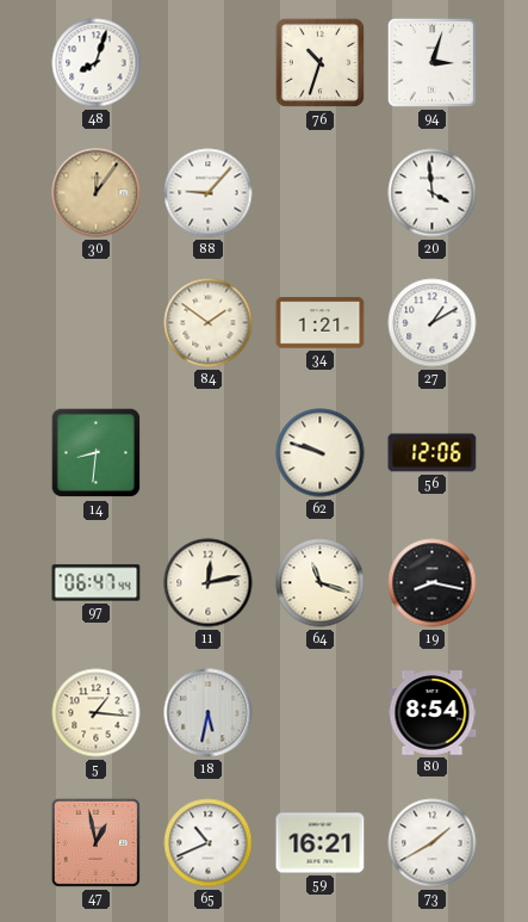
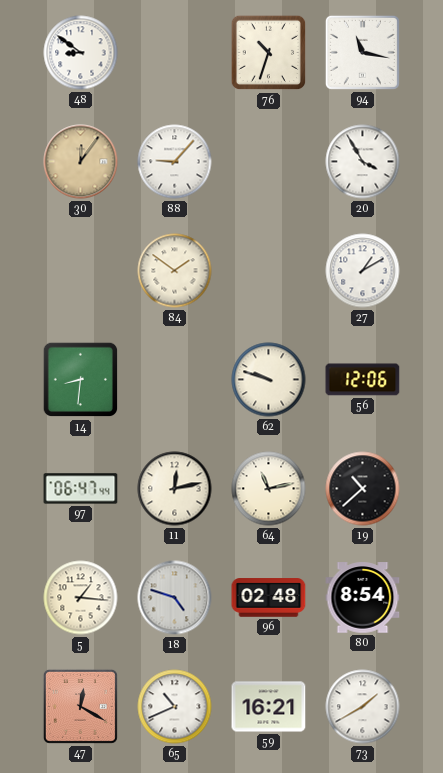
48: 8:03 -> 8:51
94: 3:03 -> 11:17
20: 3:59 -> 3:55
34: 1:21 -> none
64: 11:18 -> 11:13
19: 8:17 -> 10:38
18: 5:32 -> 4:48
96: none -> 02:48
47: 12:58 -> 12:20
